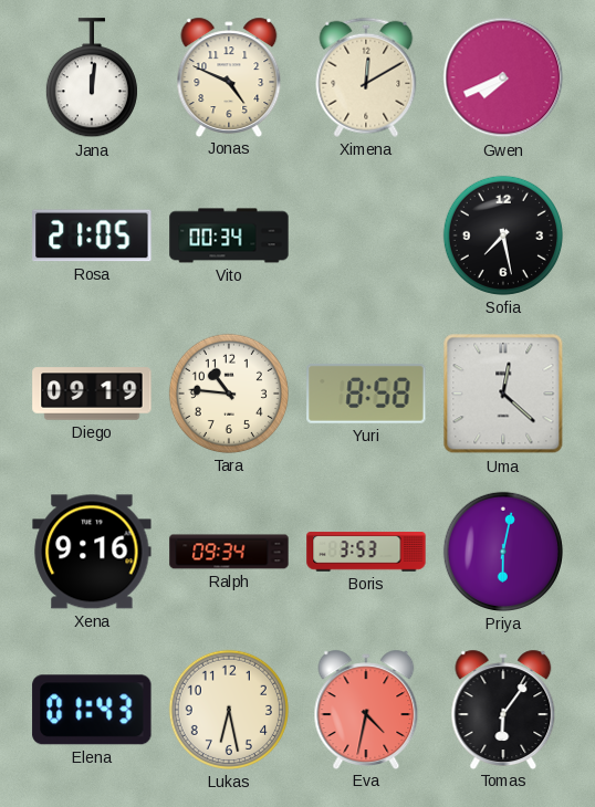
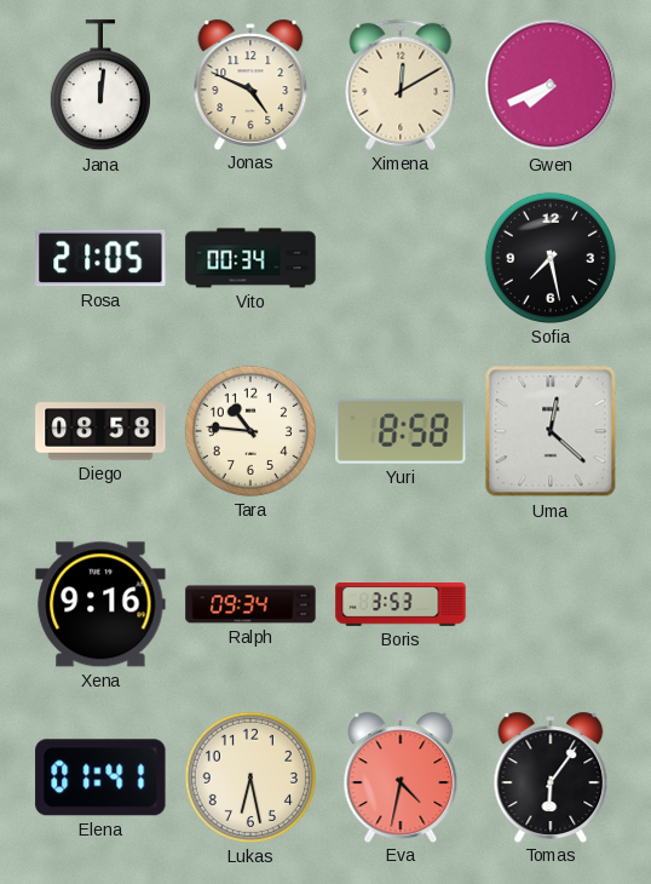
Diego: 09:19 -> 08:58
Priya: 6:02 -> none
Elena: 01:43 -> 01:41
